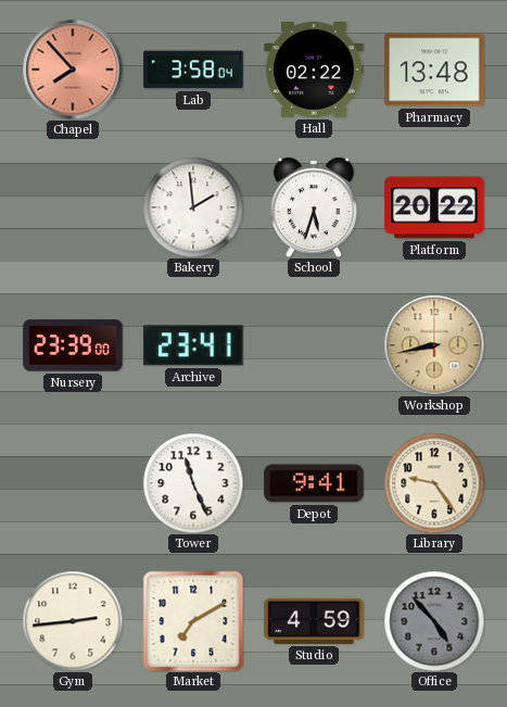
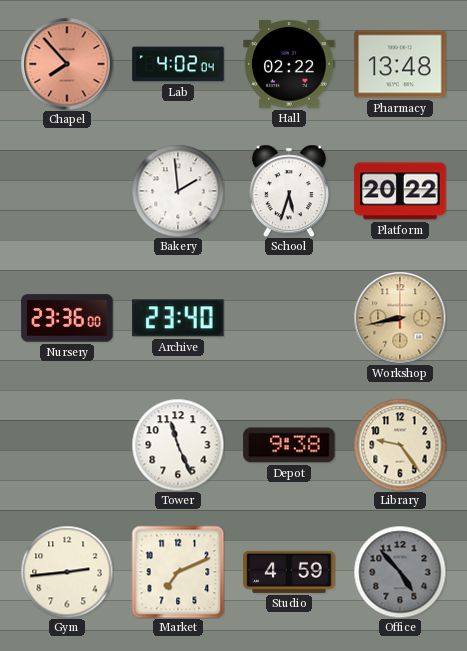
Lab: 3:58 -> 4:02
Nursery: 23:39 -> 23:36
Archive: 23:41 -> 23:40
Depot: 9:41 -> 9:38
Market: 7:10 -> 7:11
